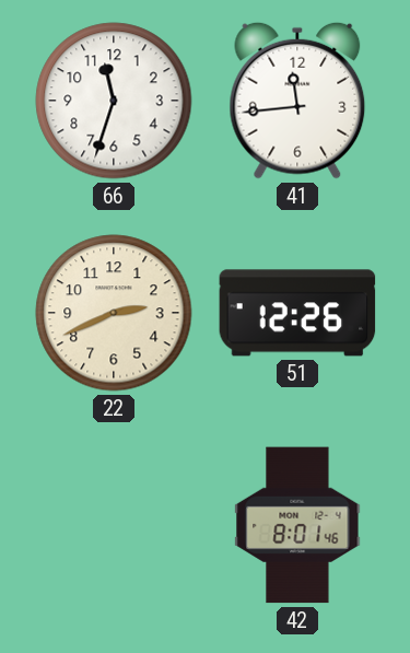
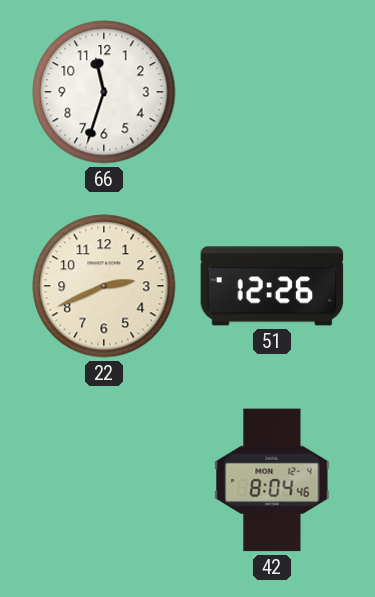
41: 11:44 -> none
42: 8:01 -> 8:04
